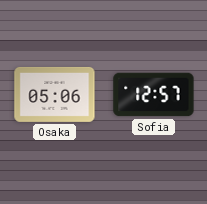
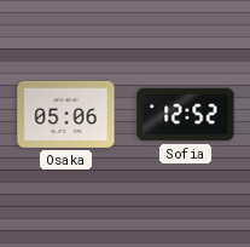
Sofia: 12:57 -> 12:52
